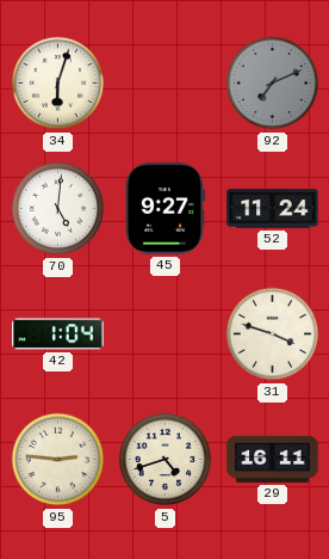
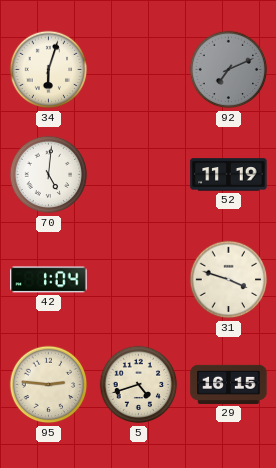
45: 9:27 -> none
52: 11:24 -> 11:19
29: 16:11 -> 16:15
